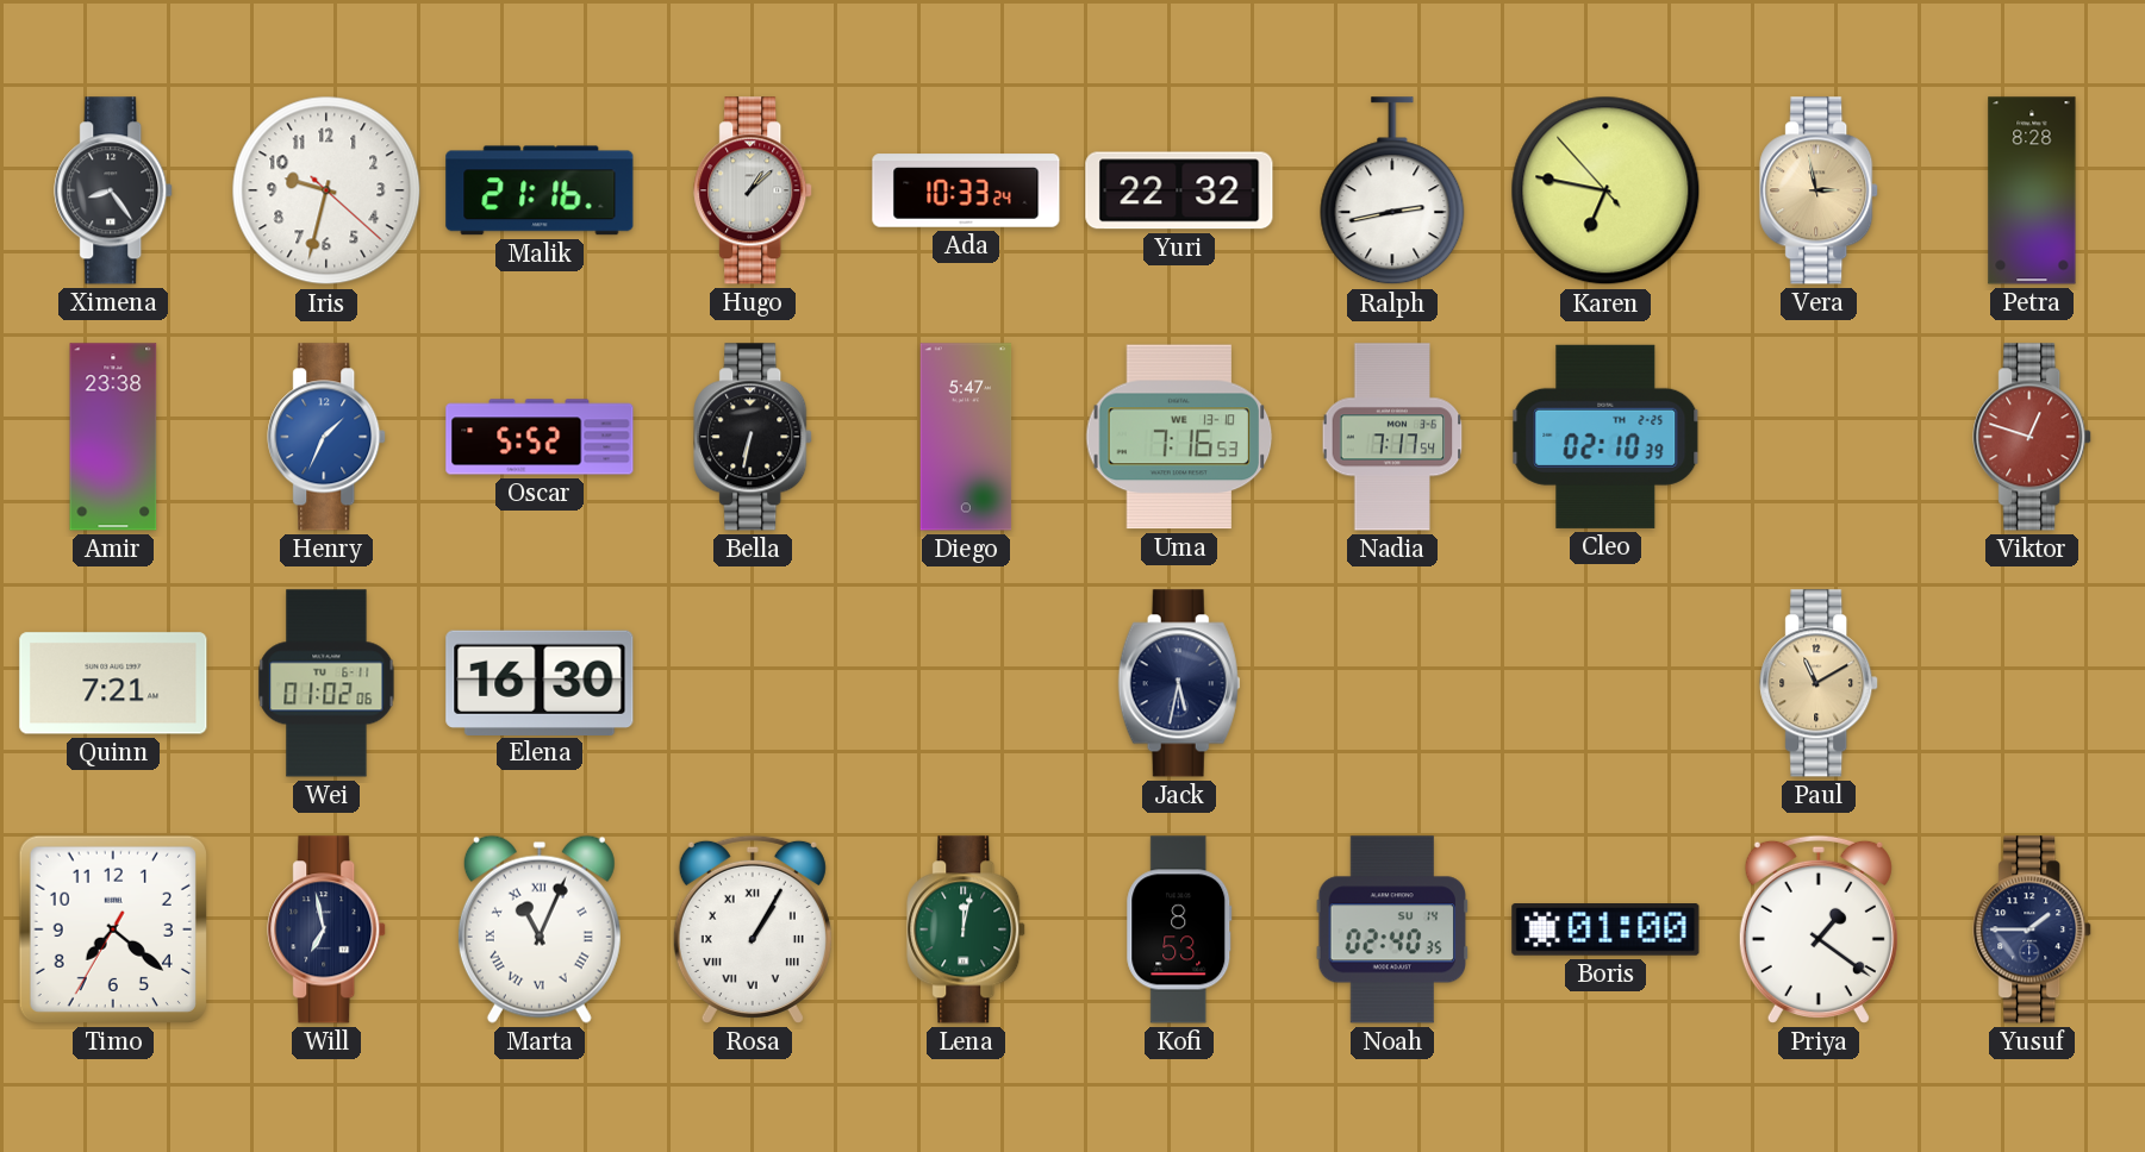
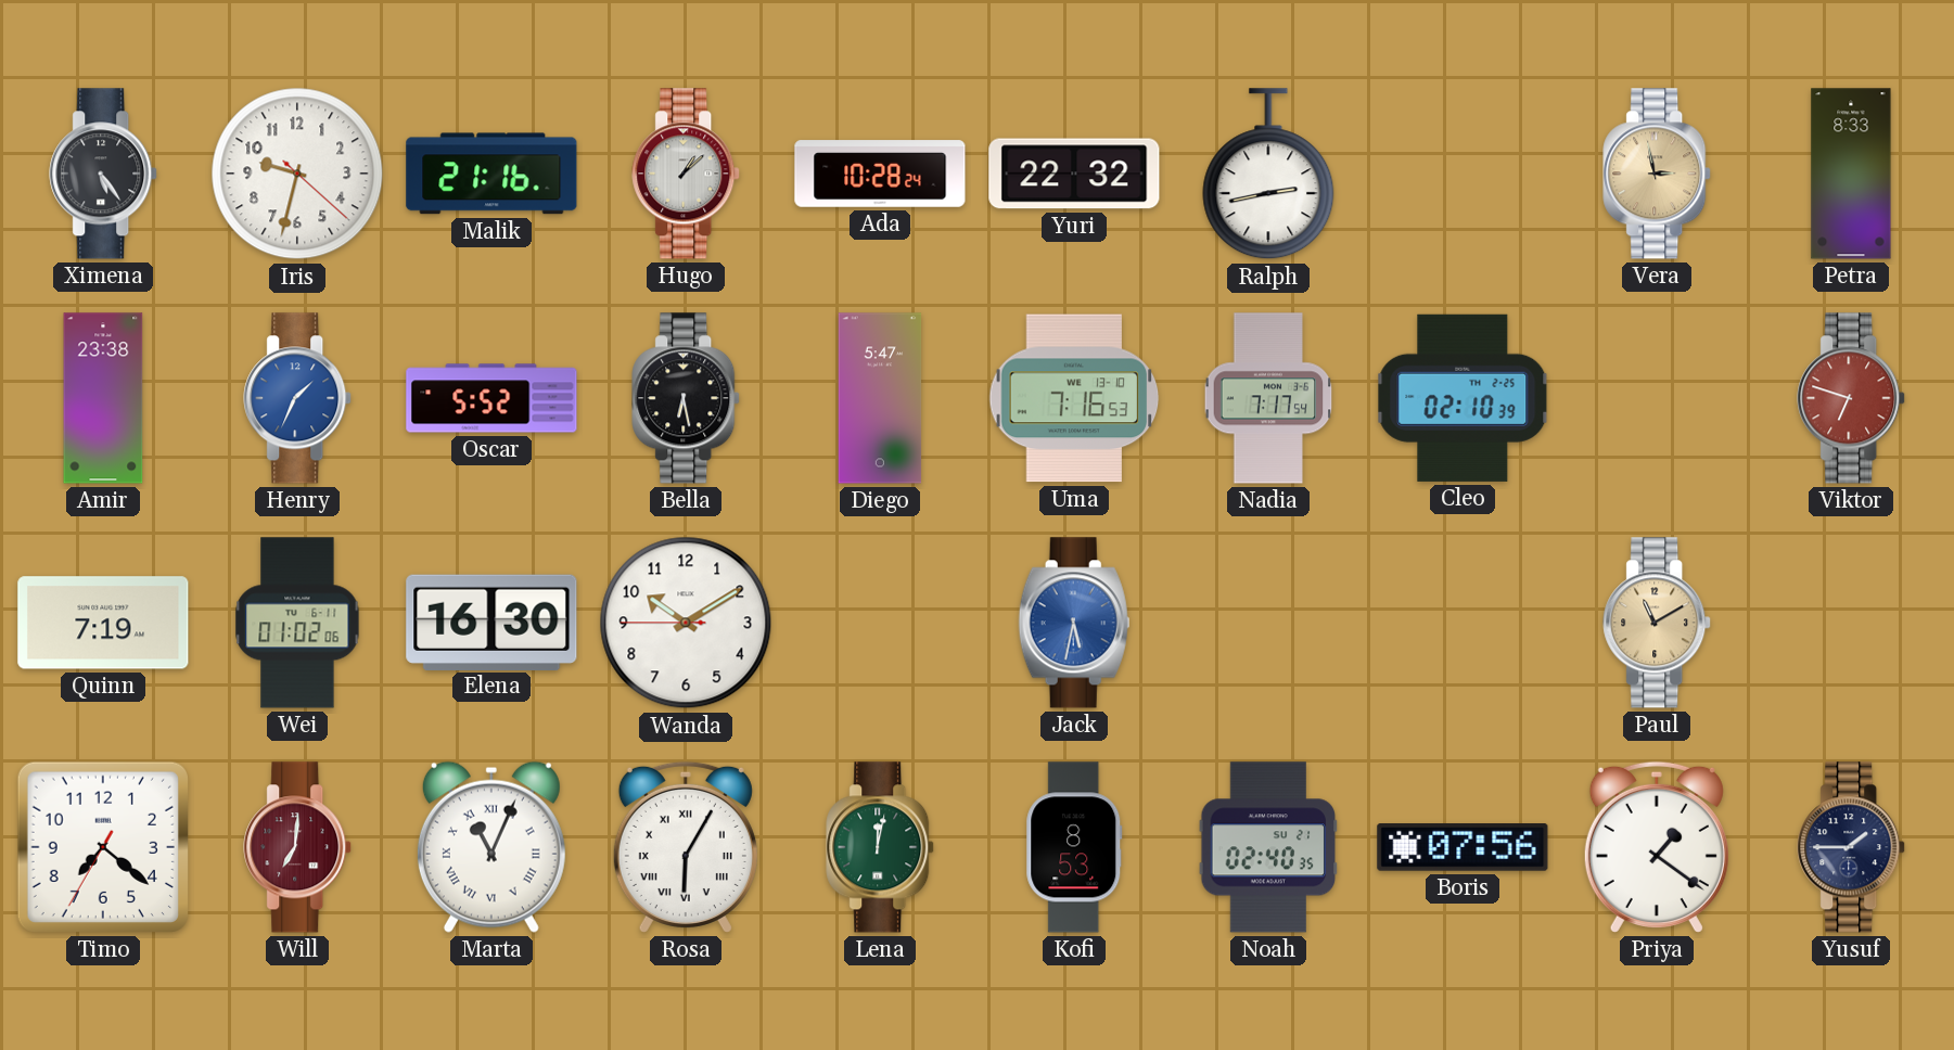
Ximena: 8:24 -> 5:24
Ada: 10:33 -> 10:28
Karen: 6:46 -> none
Petra: 8:28 -> 8:33
Bella: 6:32 -> 6:28
Viktor: 12:48 -> 6:48
Quinn: 7:21 -> 7:19
Wanda: none -> 10:09
Jack dial: navy -> blue
Will: 6:58 -> 7:01
Will dial: navy -> burgundy
Rosa: 1:05 -> 6:05
Noah date: SU 14 -> SU 21
Boris: 01:00 -> 07:56
